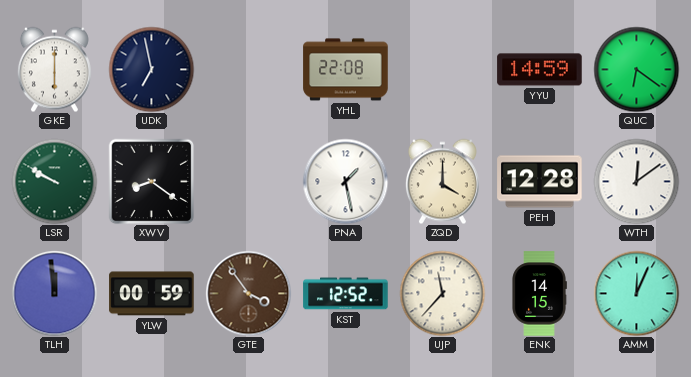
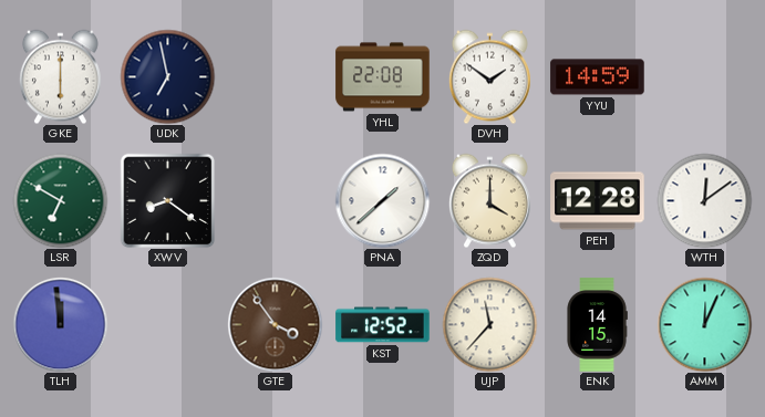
DVH: none -> 1:51
QUC: 6:21 -> none
LSR: 9:50 -> 6:50
PNA: 1:28 -> 1:38
YLW: 00:59 -> none
